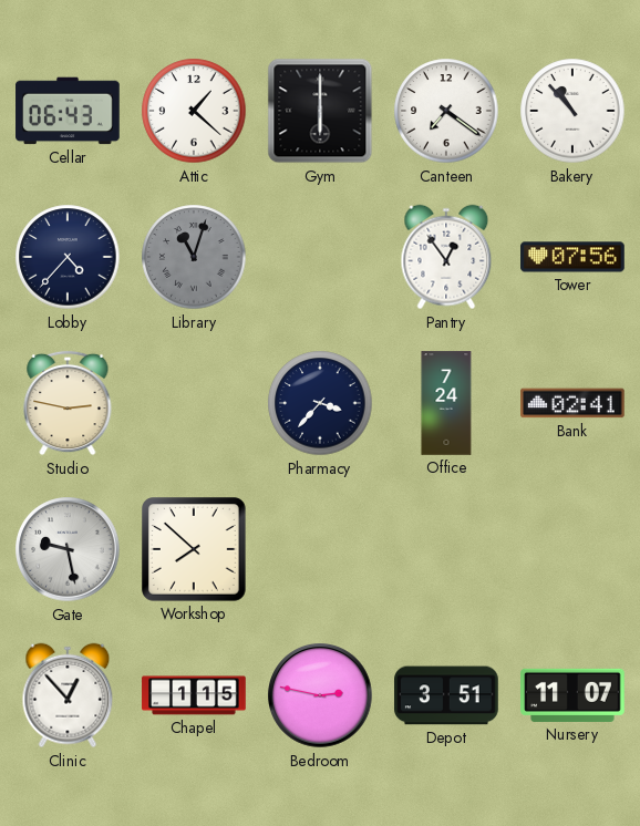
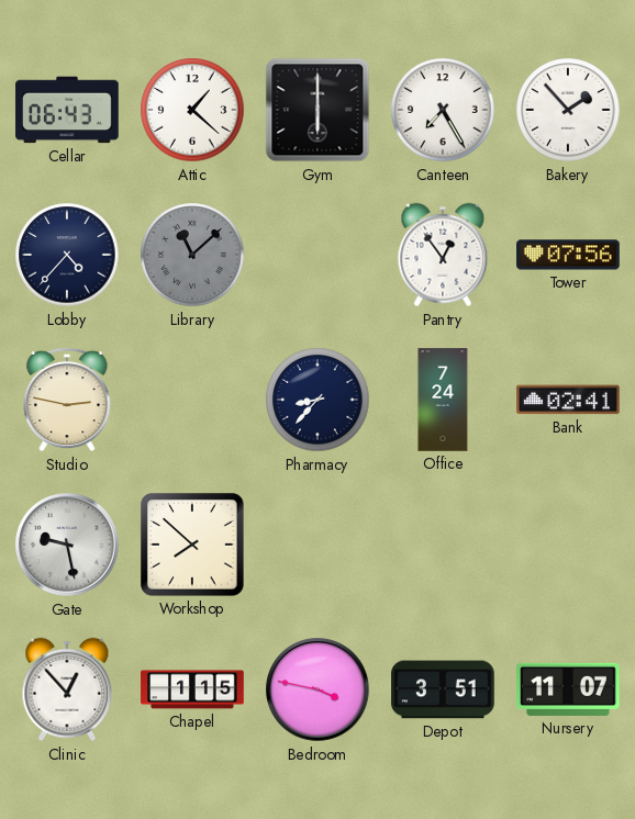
Canteen: 7:21 -> 7:25
Bakery: 10:53 -> 1:53
Library: 11:03 -> 11:08
Pharmacy: 3:37 -> 8:37
Bedroom: 2:47 -> 3:47
